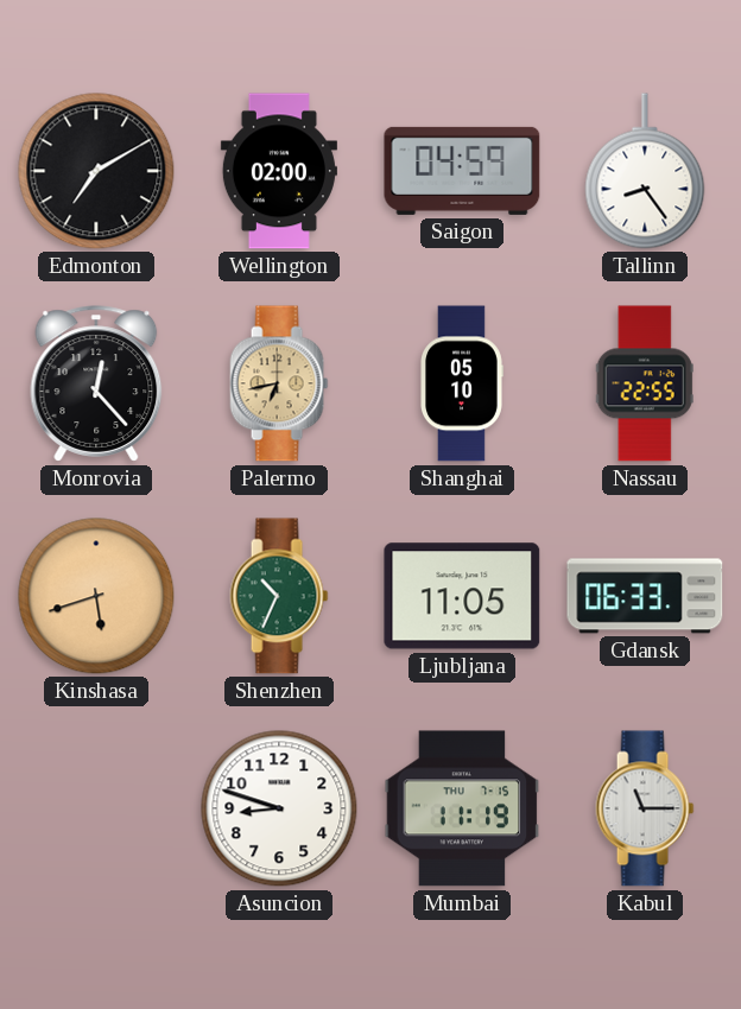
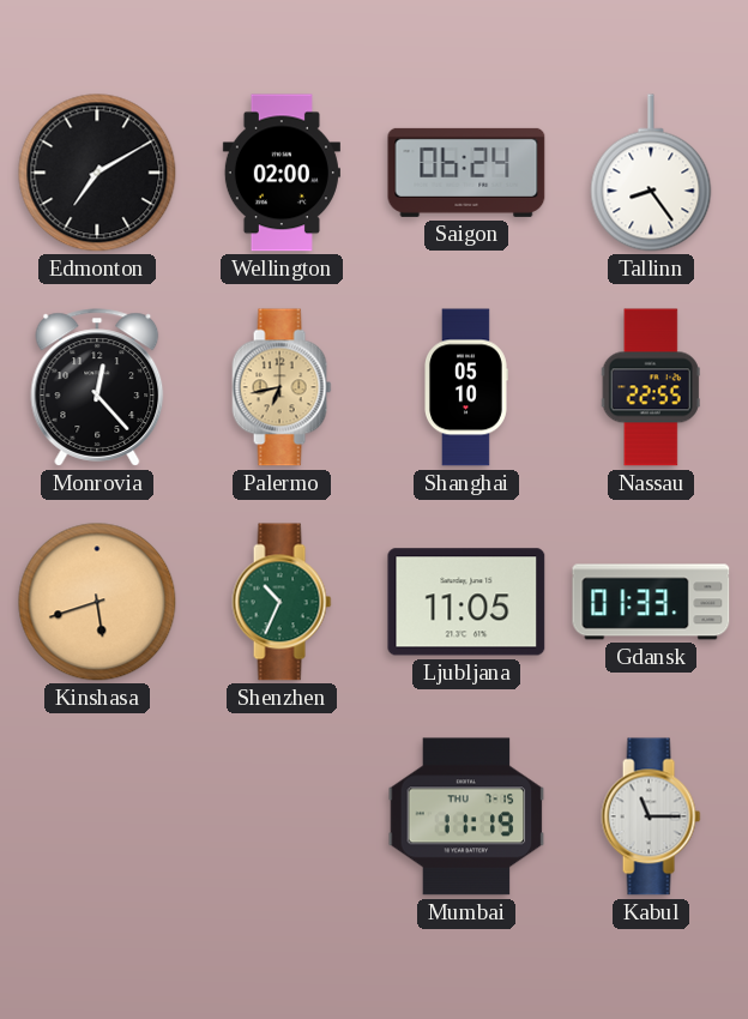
Saigon: 04:59 -> 06:24
Gdansk: 06:33 -> 01:33
Asuncion: 8:48 -> none
